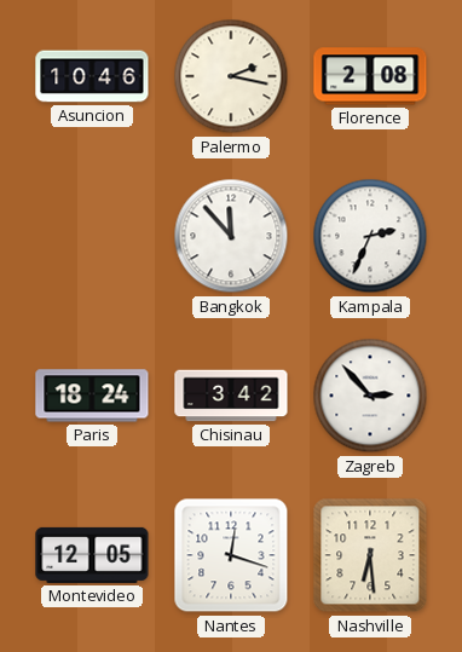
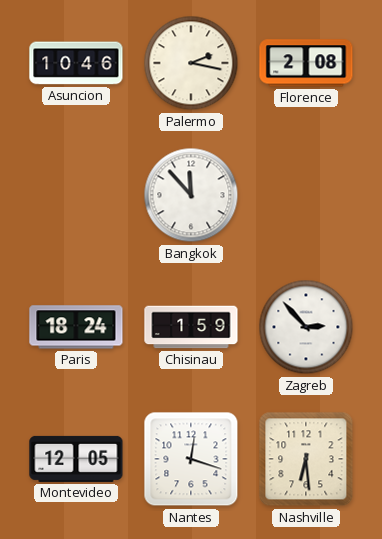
Kampala: 2:34 -> none
Chisinau: 3:42 -> 1:59
